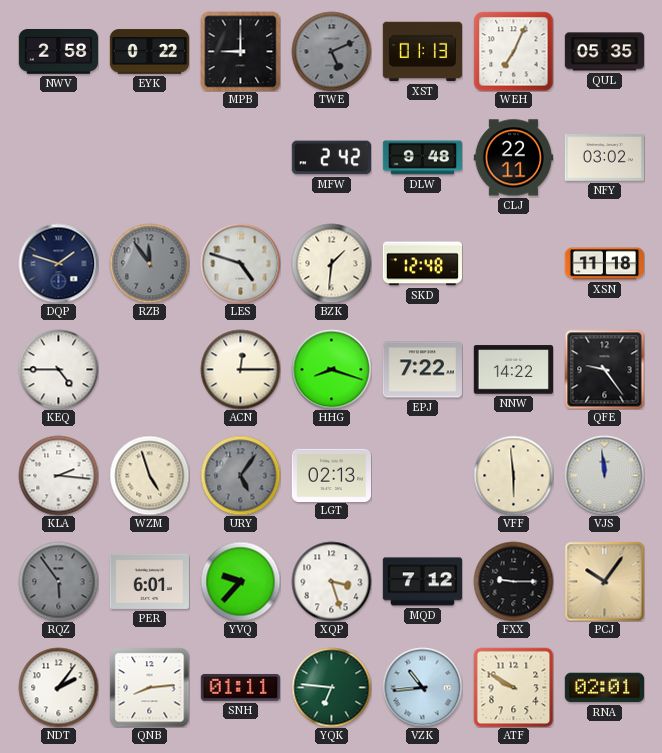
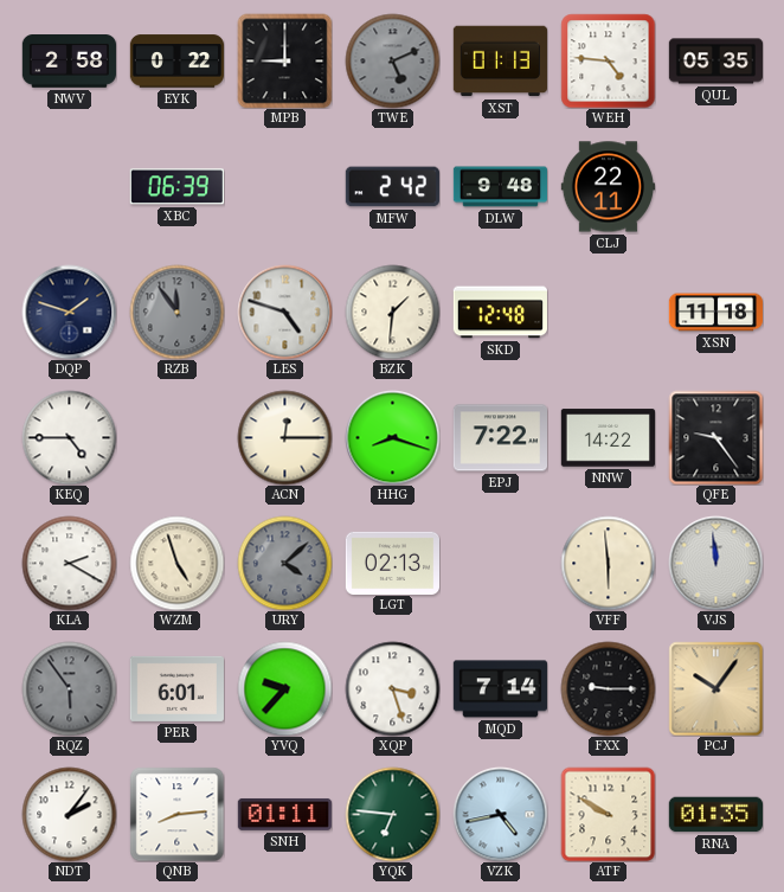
WEH: 7:04 -> 4:46
XBC: none -> 06:39
NFY: 03:02 -> none
KLA: 2:16 -> 2:20
URY: 5:06 -> 4:08
MQD: 7:12 -> 7:14
VZK: 10:44 -> 4:43
RNA: 02:01 -> 01:35
